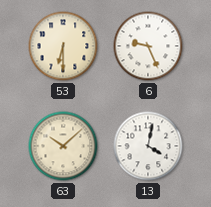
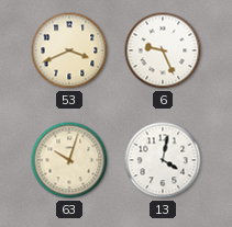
53: 6:30 -> 3:41
63: 10:08 -> 10:03
